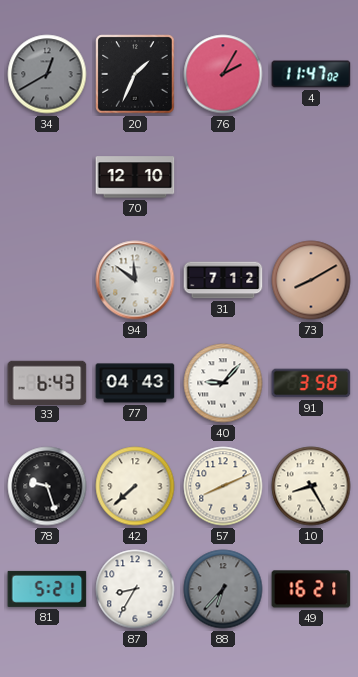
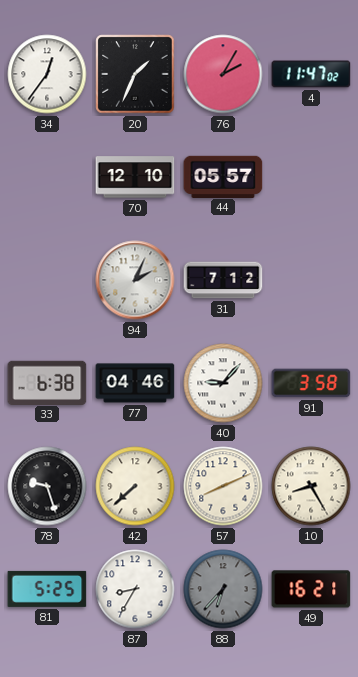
34: 12:40 -> 12:36
34 dial: grey -> white
44: none -> 05:57
94: 11:51 -> 2:04
73: 8:10 -> none
33: 6:43 -> 6:38
77: 04:43 -> 04:46
81: 5:21 -> 5:25
